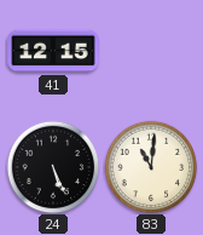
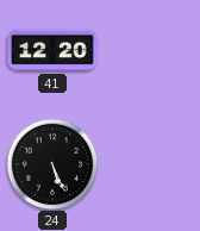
41: 12:15 -> 12:20
83: 11:01 -> none
